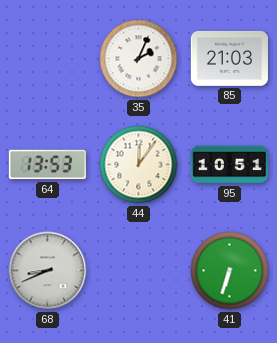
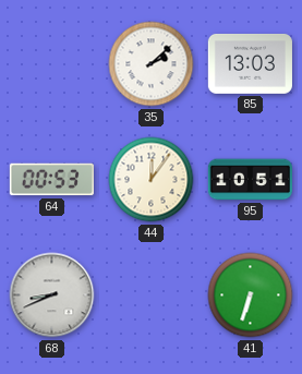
35: 2:04 -> 2:08
85: 21:03 -> 13:03
64: 13:53 -> 00:53
